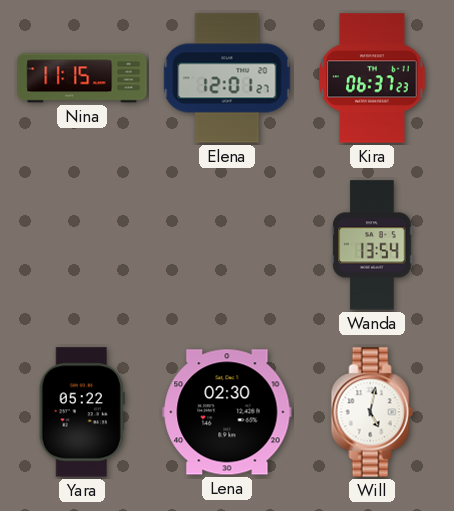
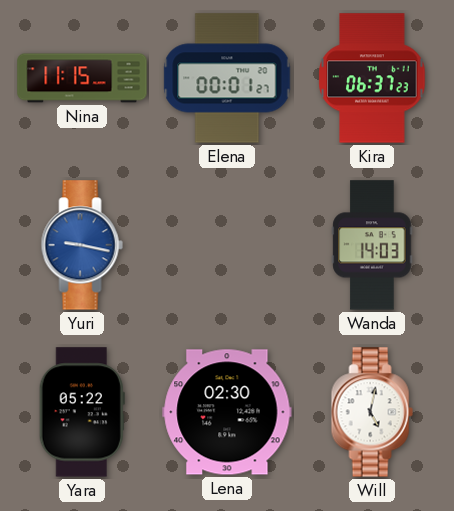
Elena: 12:01 -> 00:01
Yuri: none -> 9:17
Wanda: 13:54 -> 14:03
